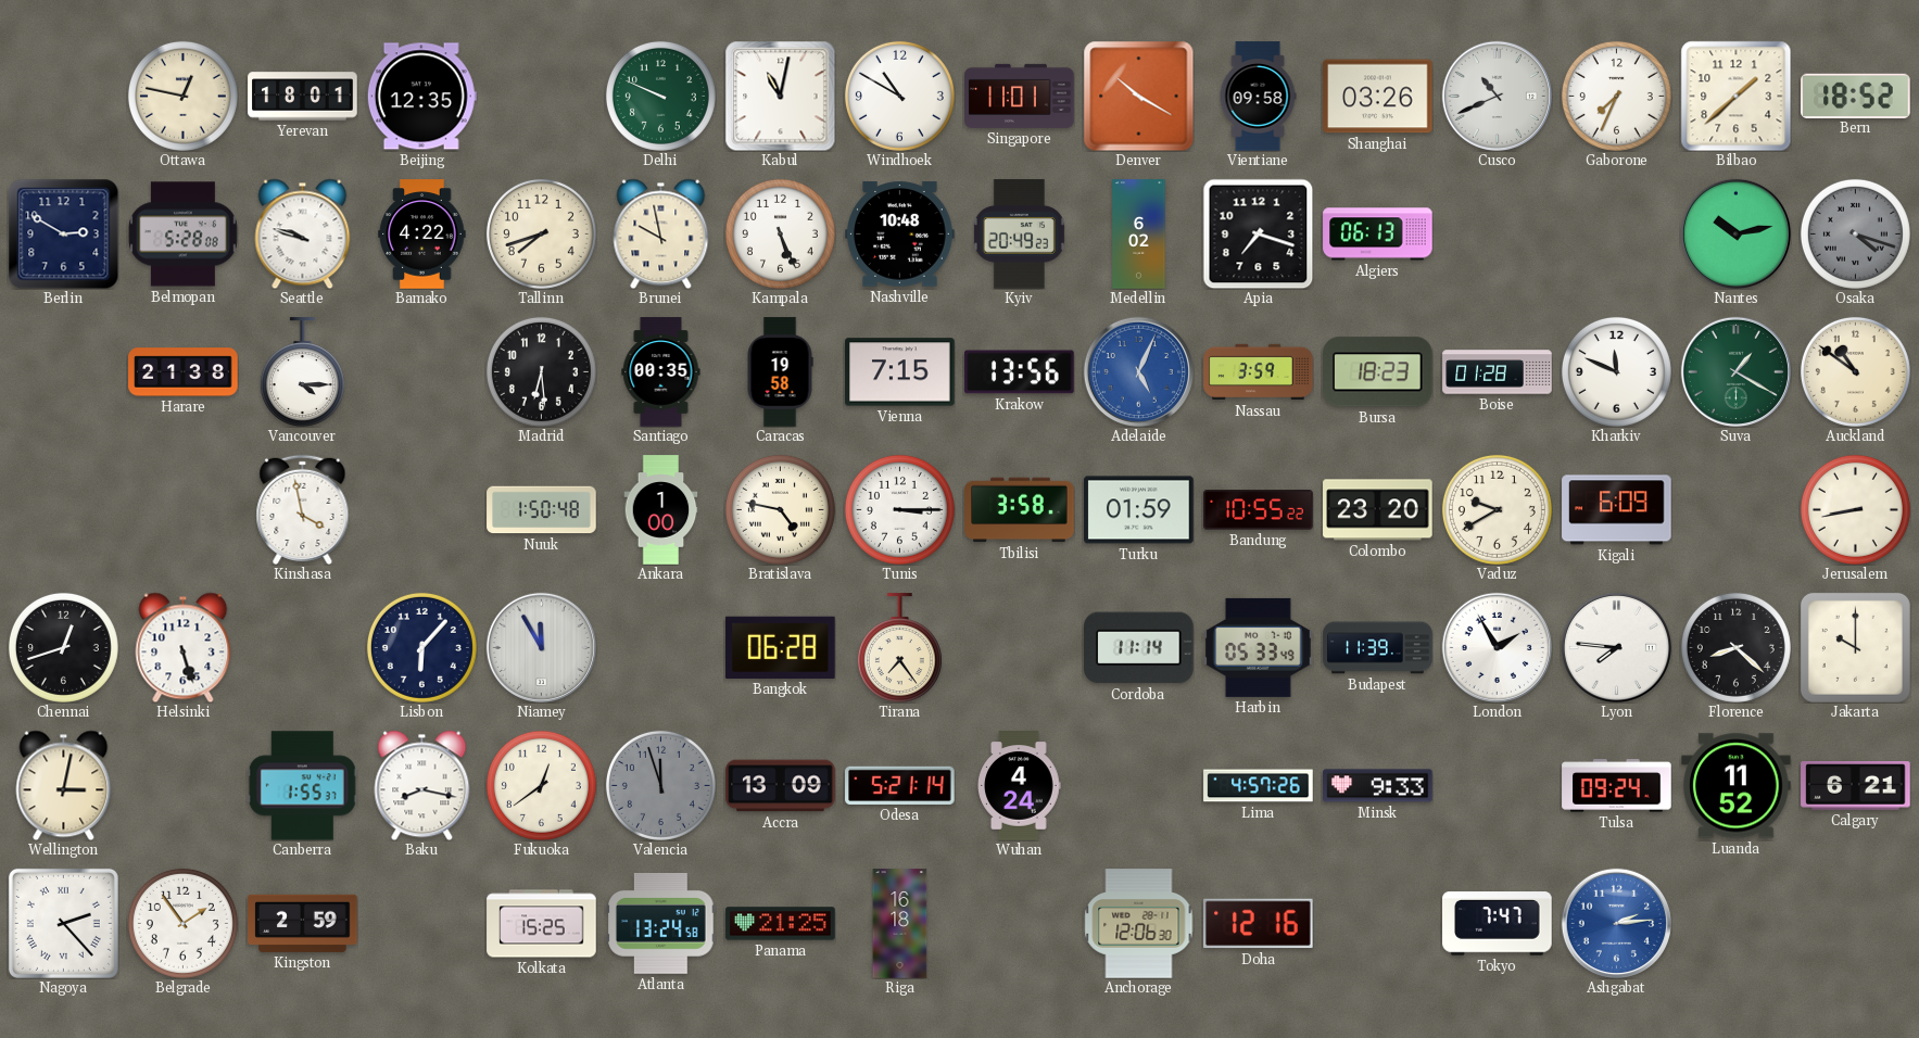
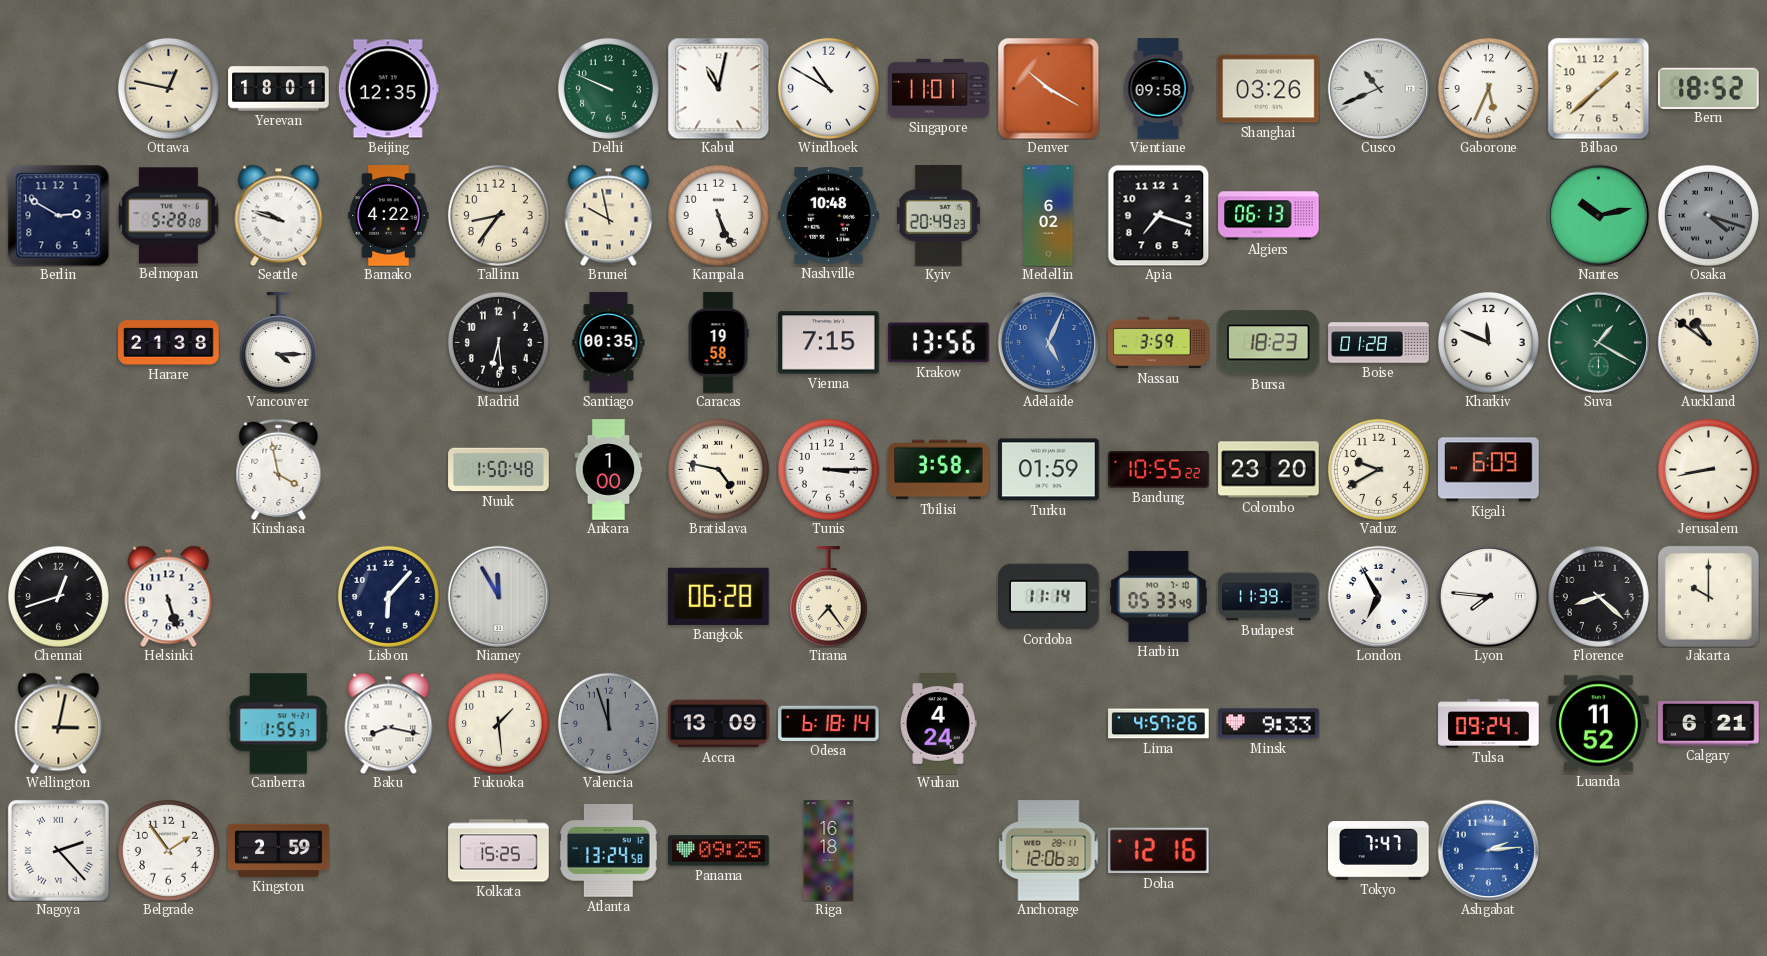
Gaborone: 7:34 -> 5:34
Tallinn: 7:42 -> 8:36
London: 1:55 -> 6:55
Fukuoka: 12:39 -> 1:29
Odesa: 5:21 -> 6:18
Panama: 21:25 -> 09:25
